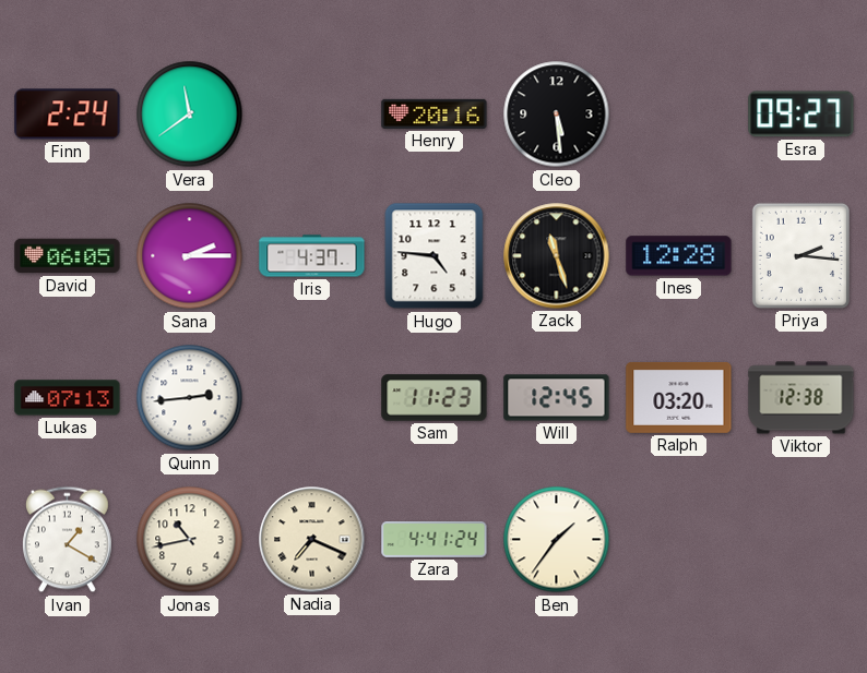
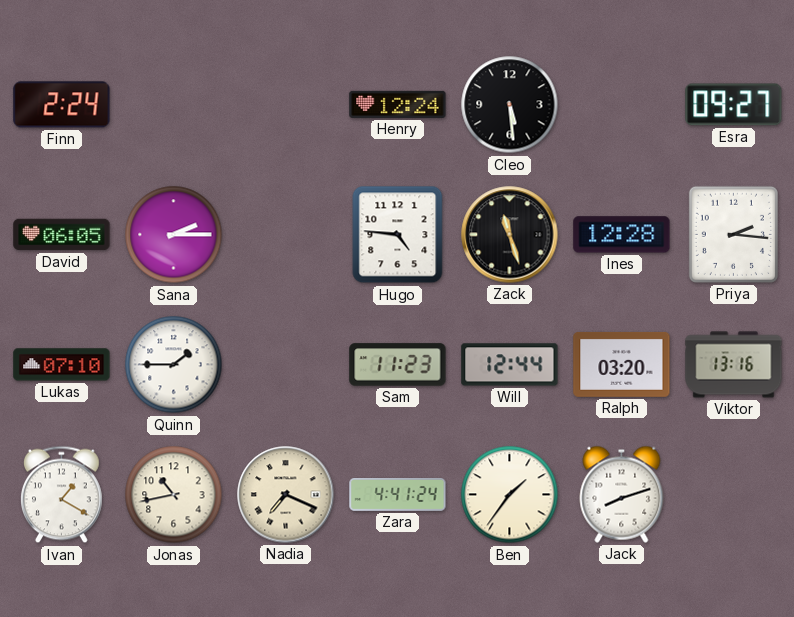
Vera: 11:39 -> none
Henry: 20:16 -> 12:24
Iris: 4:37 -> none
Lukas: 07:13 -> 07:10
Quinn: 2:44 -> 1:45
Will: 12:45 -> 12:44
Viktor: 12:38 -> 13:16
Jack: none -> 8:12
